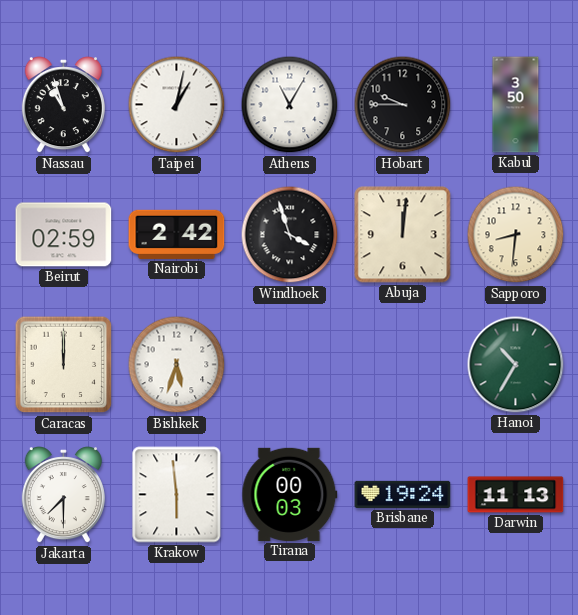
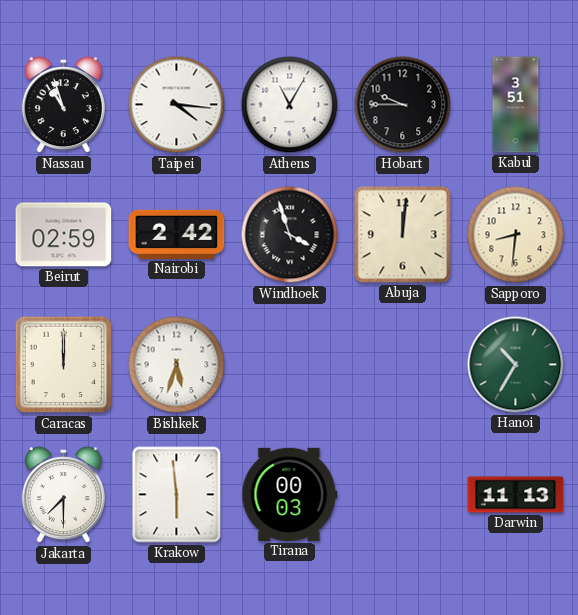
Taipei: 1:02 -> 4:16
Kabul: 3:50 -> 3:51
Brisbane: 19:24 -> none
